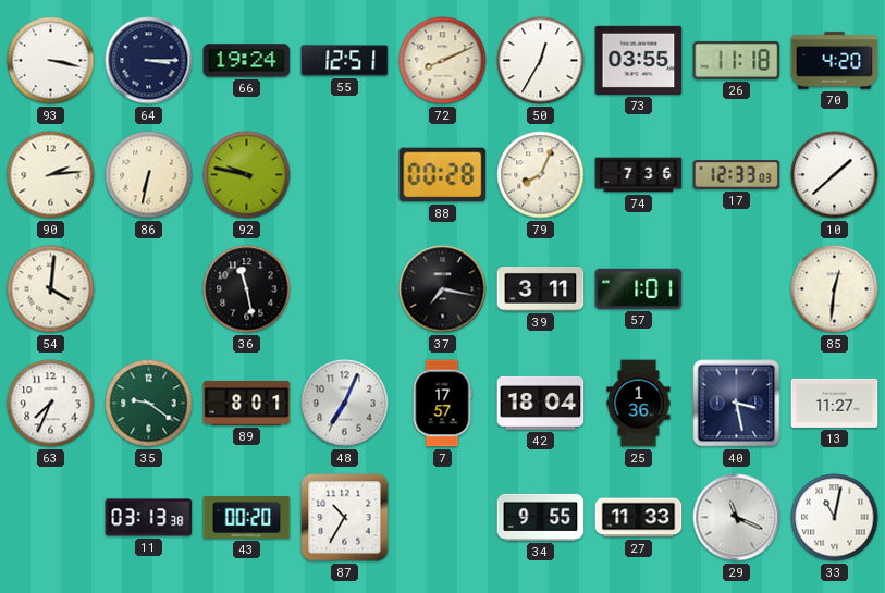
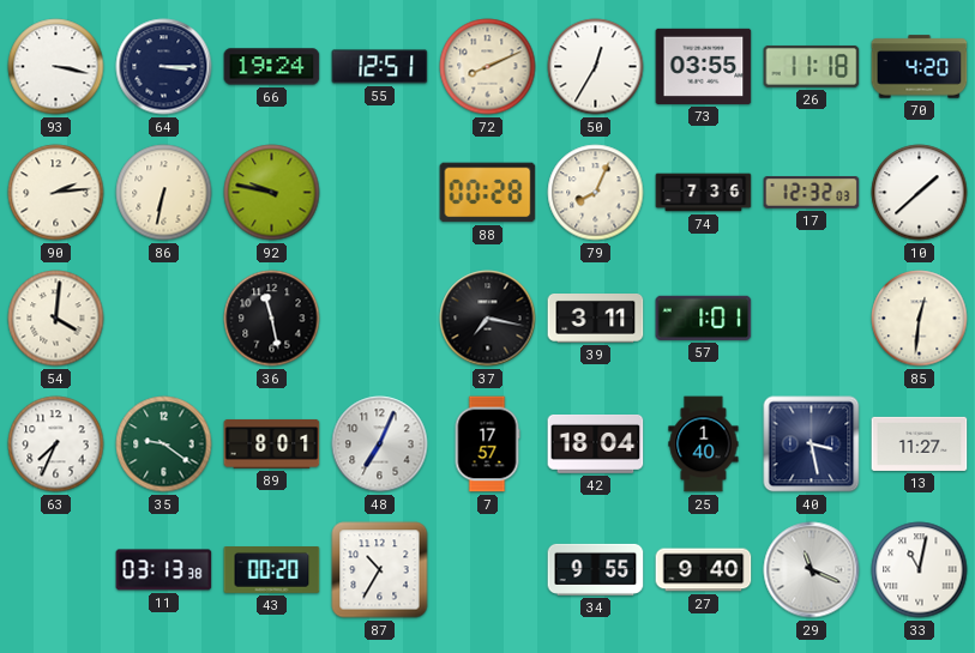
17: 12:33 -> 12:32
25: 1:36 -> 1:40
27: 11:33 -> 9:40
